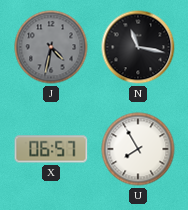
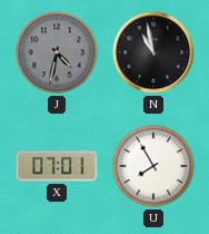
N: 11:17 -> 10:58
X: 06:57 -> 07:01
